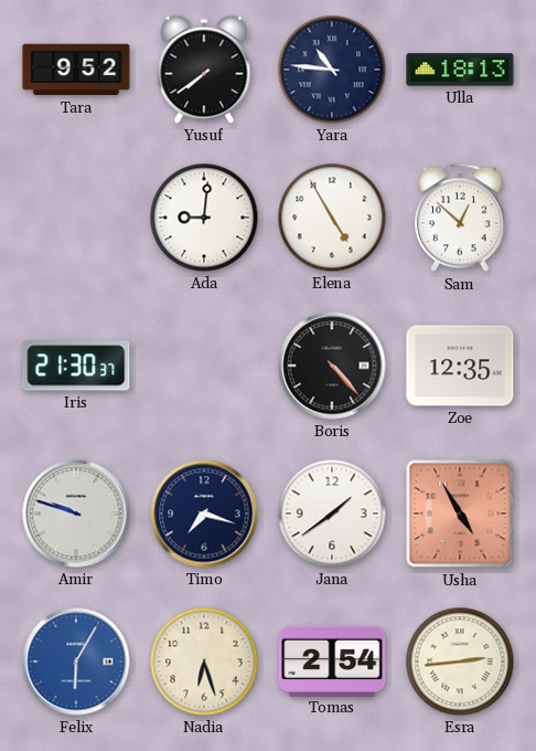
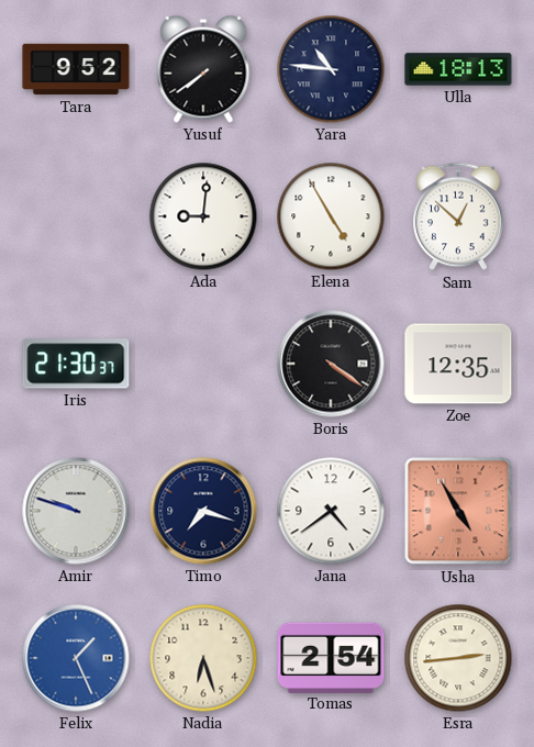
Boris: 4:23 -> 4:21
Jana: 1:39 -> 4:39
Felix: 6:05 -> 1:26
